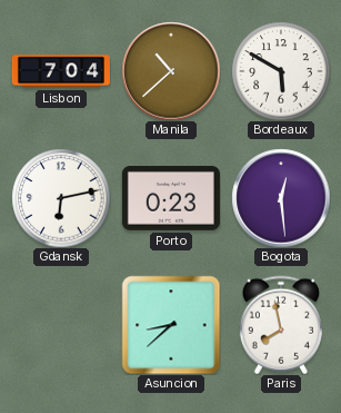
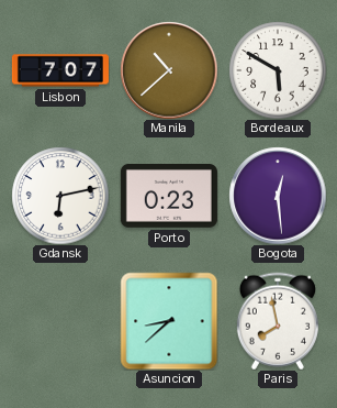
Lisbon: 7:04 -> 7:07
